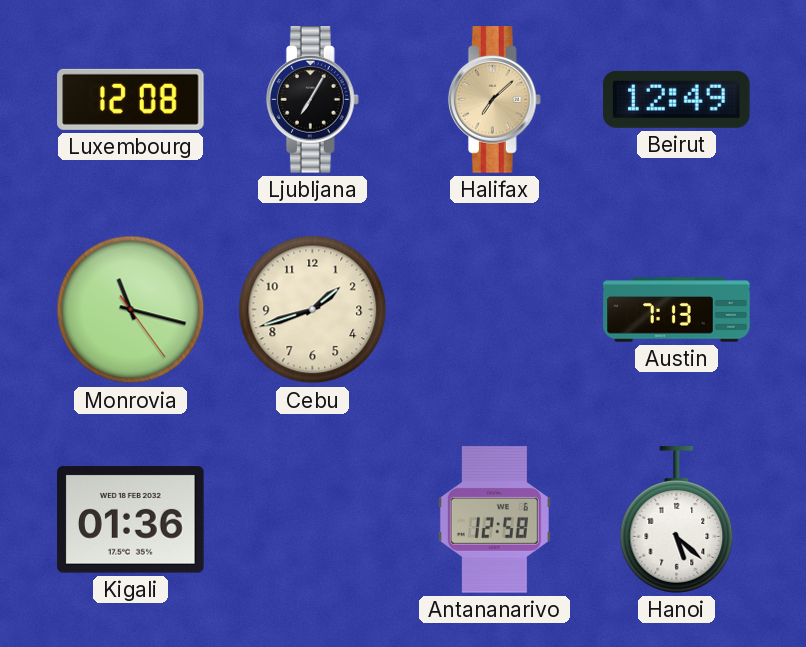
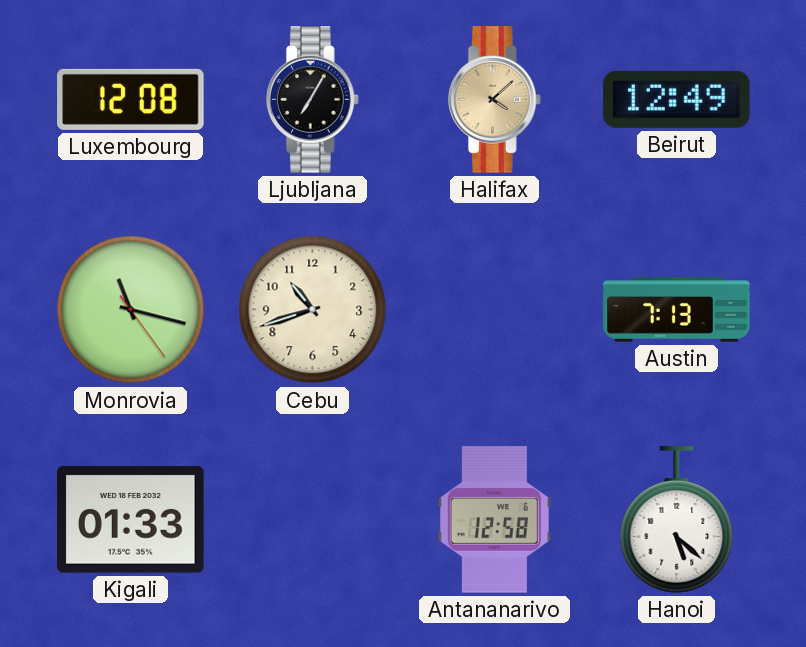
Halifax: 7:08 -> 4:08
Cebu: 1:42 -> 10:42
Kigali: 01:36 -> 01:33
